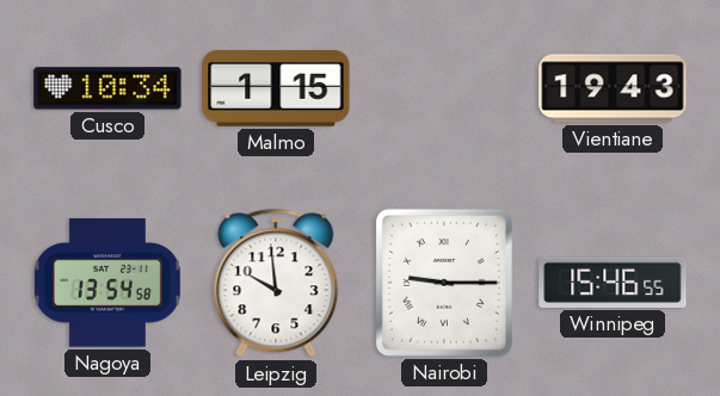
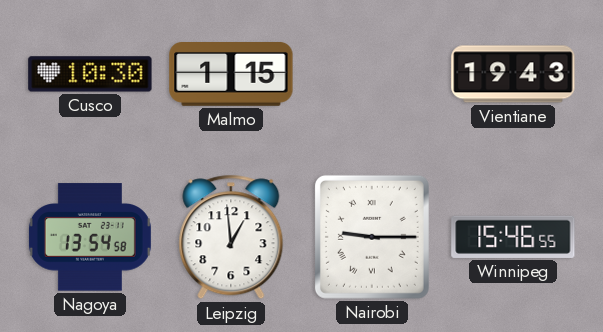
Cusco: 10:34 -> 10:30
Leipzig: 9:59 -> 12:59
